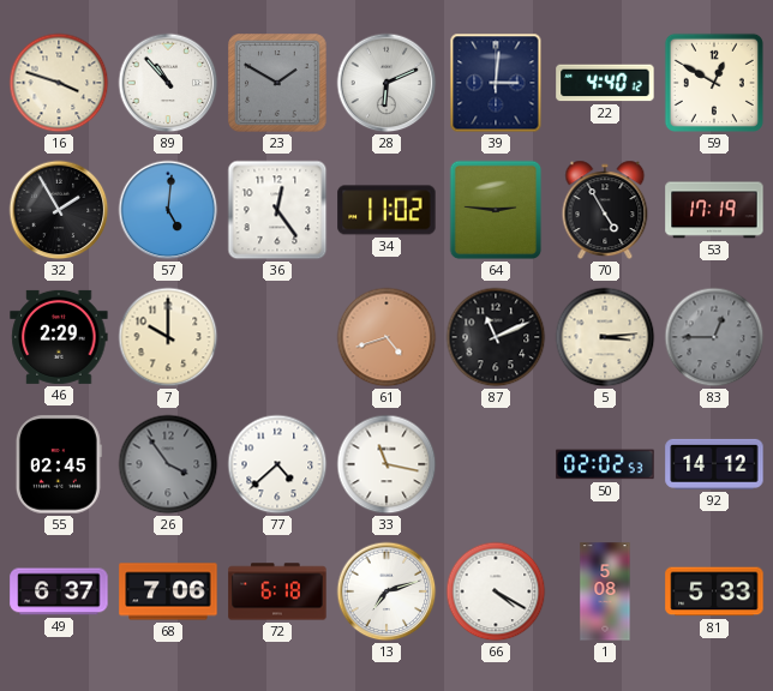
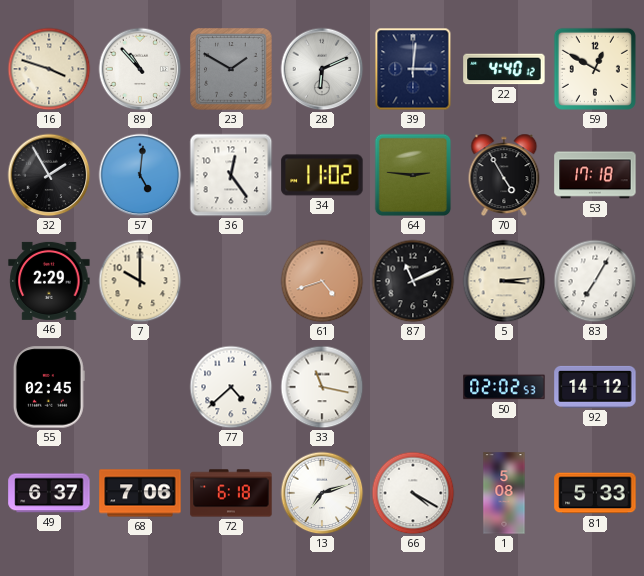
53: 17:19 -> 17:18
83: 12:45 -> 7:05
83 dial: grey -> white
26: 3:54 -> none
